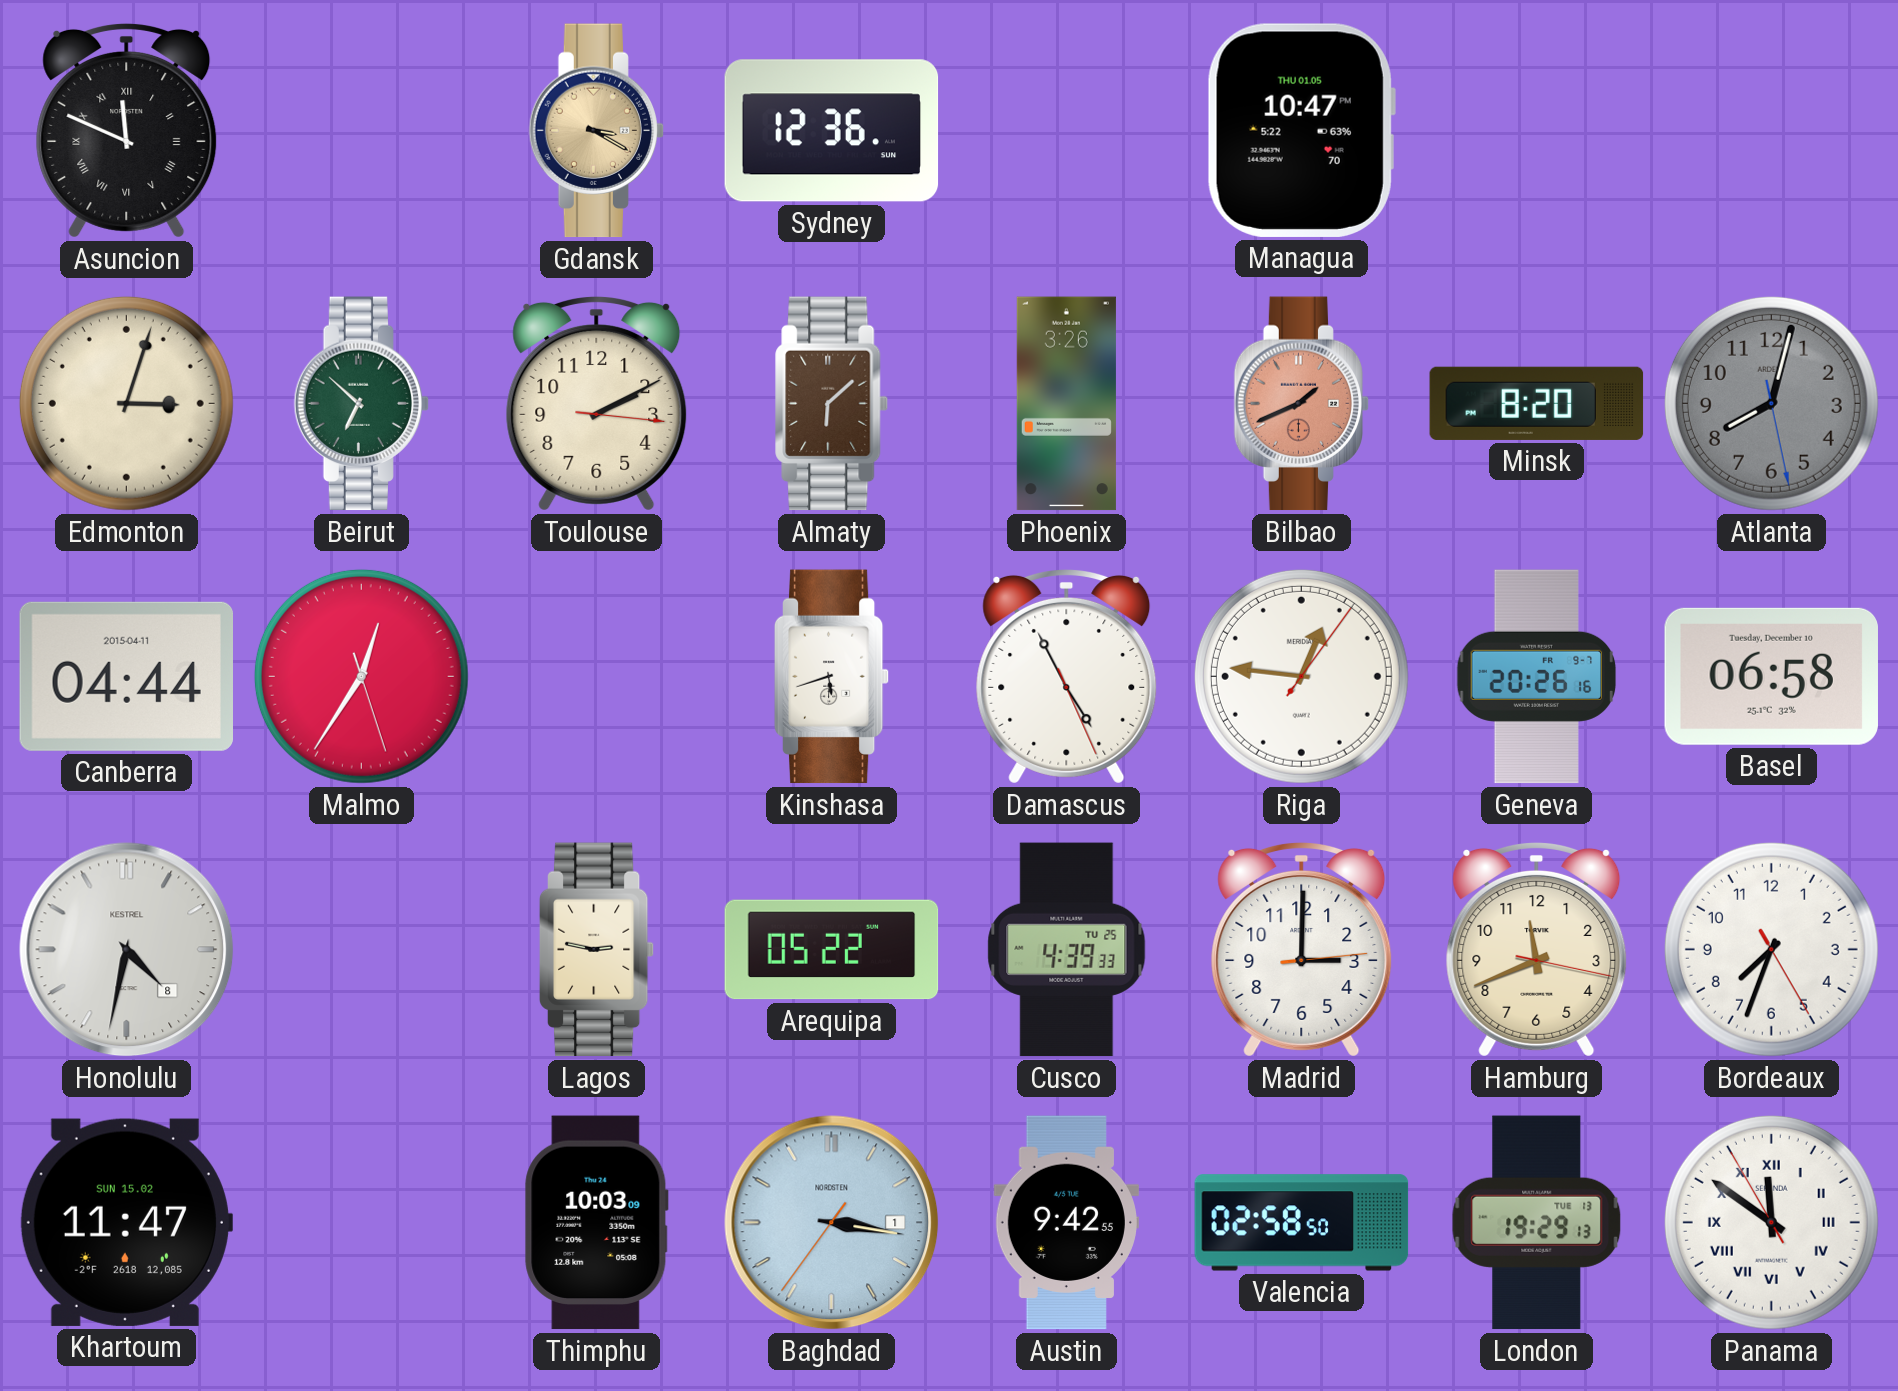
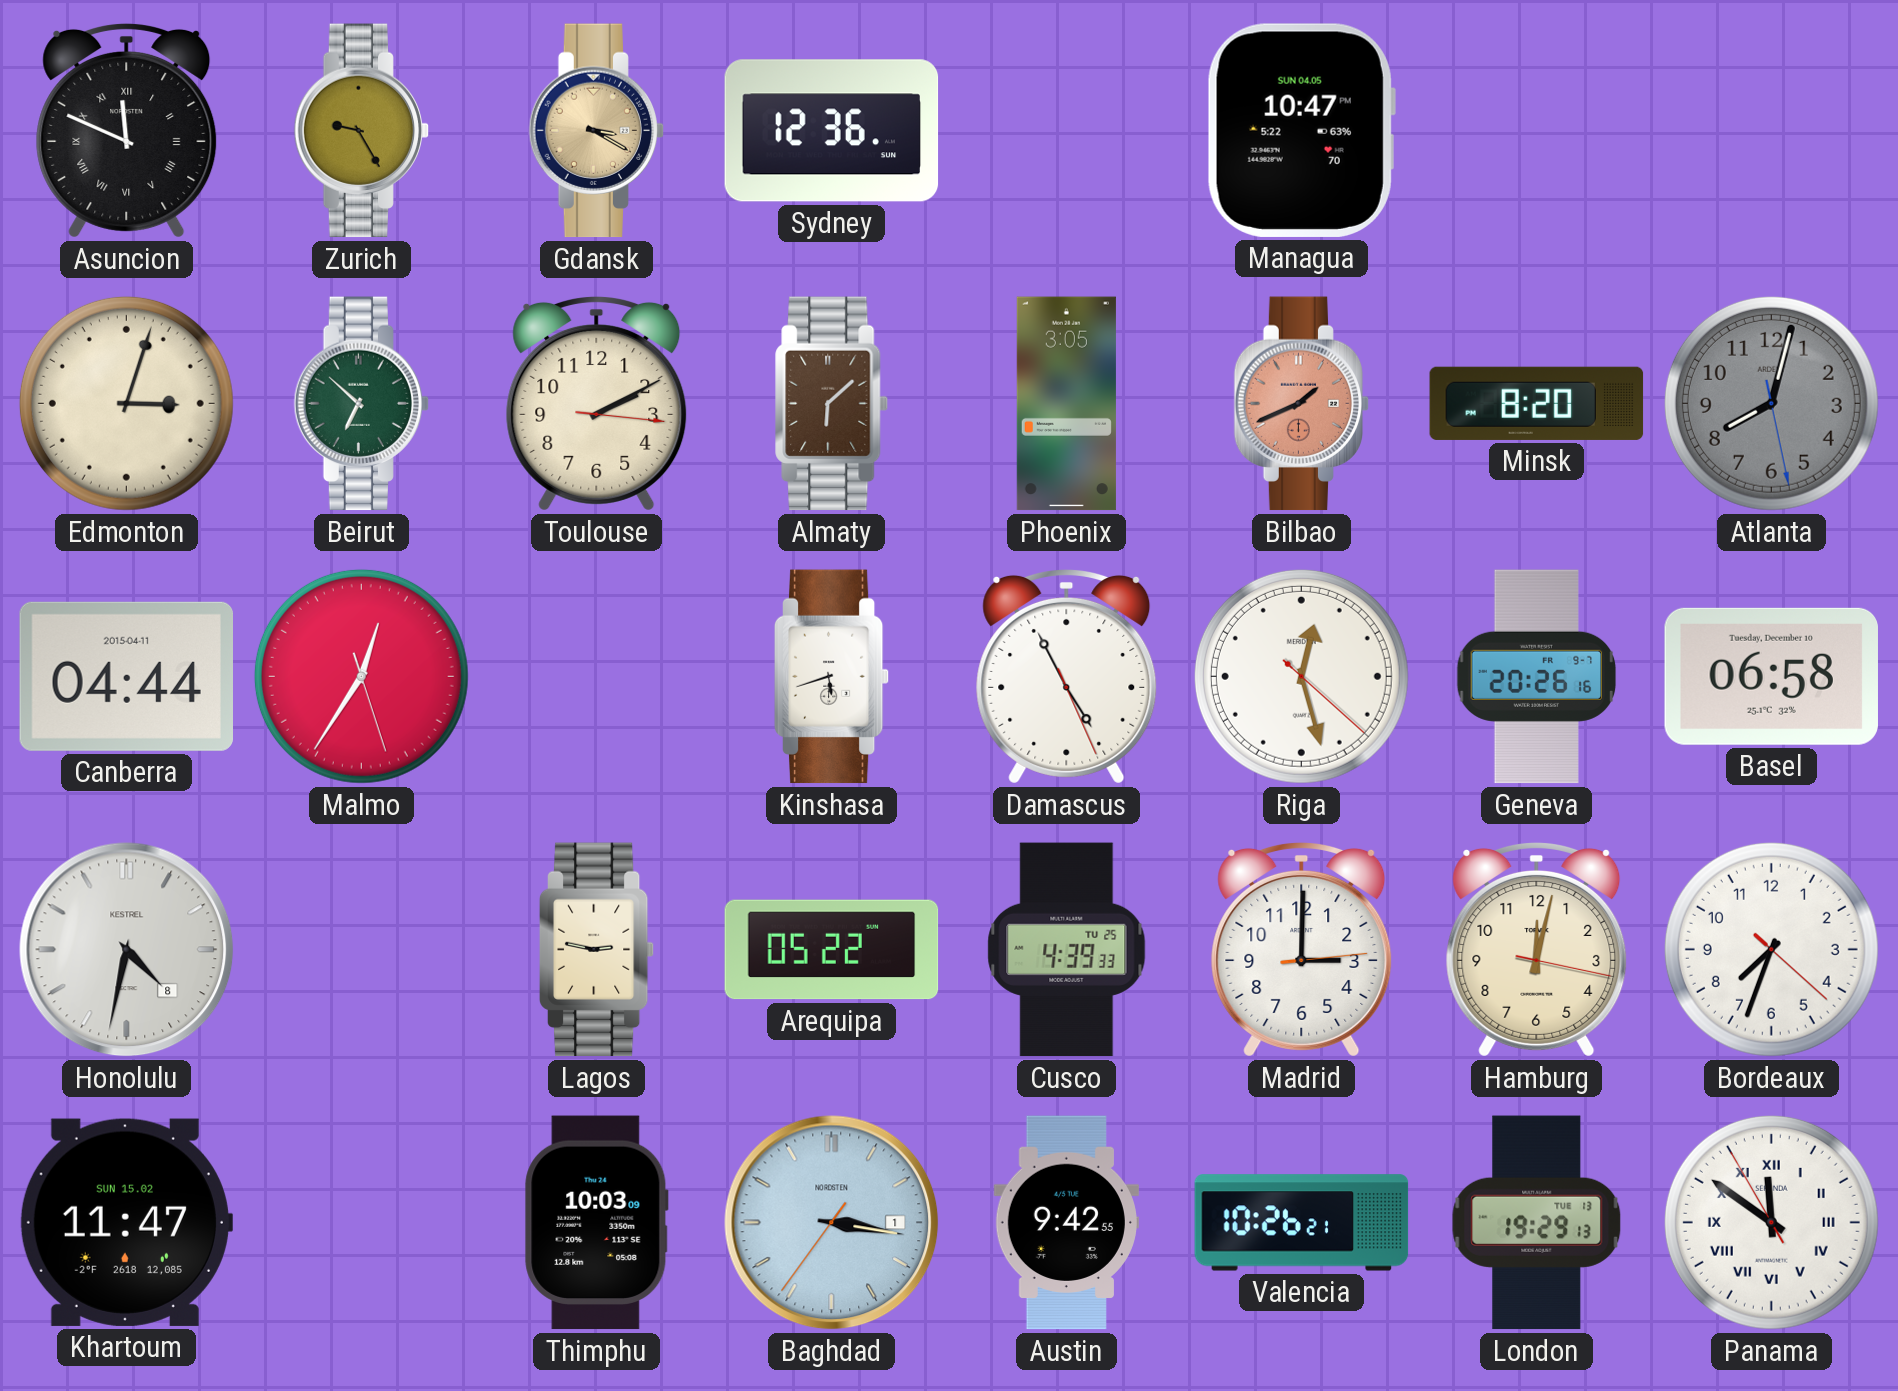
Zurich: none -> 9:25
Managua date: THU 01.05 -> SUN 04.05
Phoenix: 3:26 -> 3:05
Riga: 12:46 -> 12:27
Hamburg: 11:41 -> 12:02
Bordeaux: 7:33:25 -> 7:33:22
Valencia: 02:58 -> 10:26
